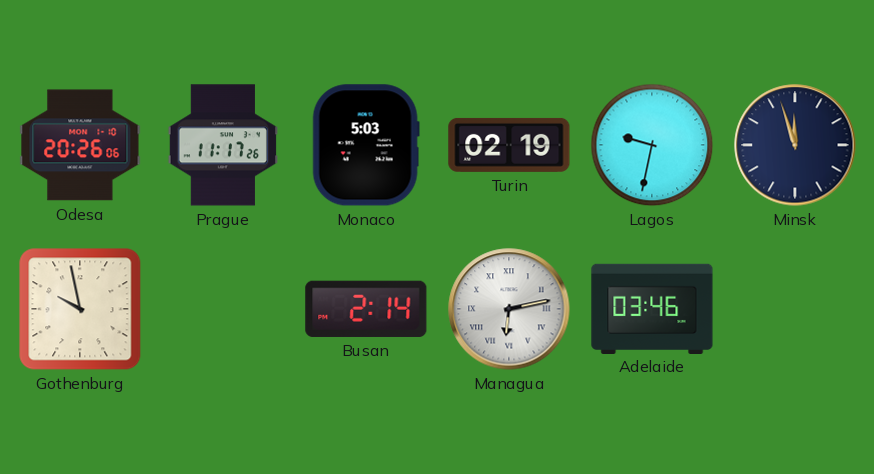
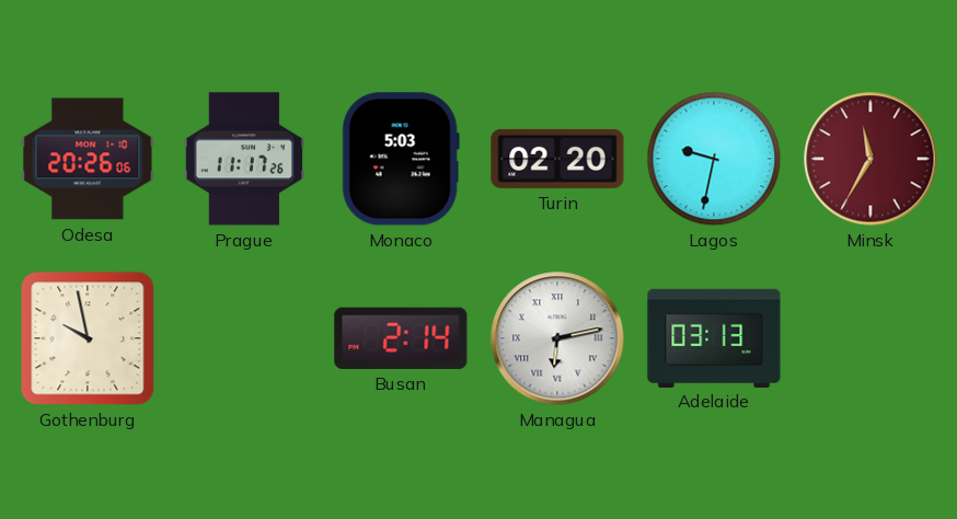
Turin: 02:19 -> 02:20
Minsk: 11:57 -> 11:35
Minsk dial: navy -> burgundy
Adelaide: 03:46 -> 03:13
